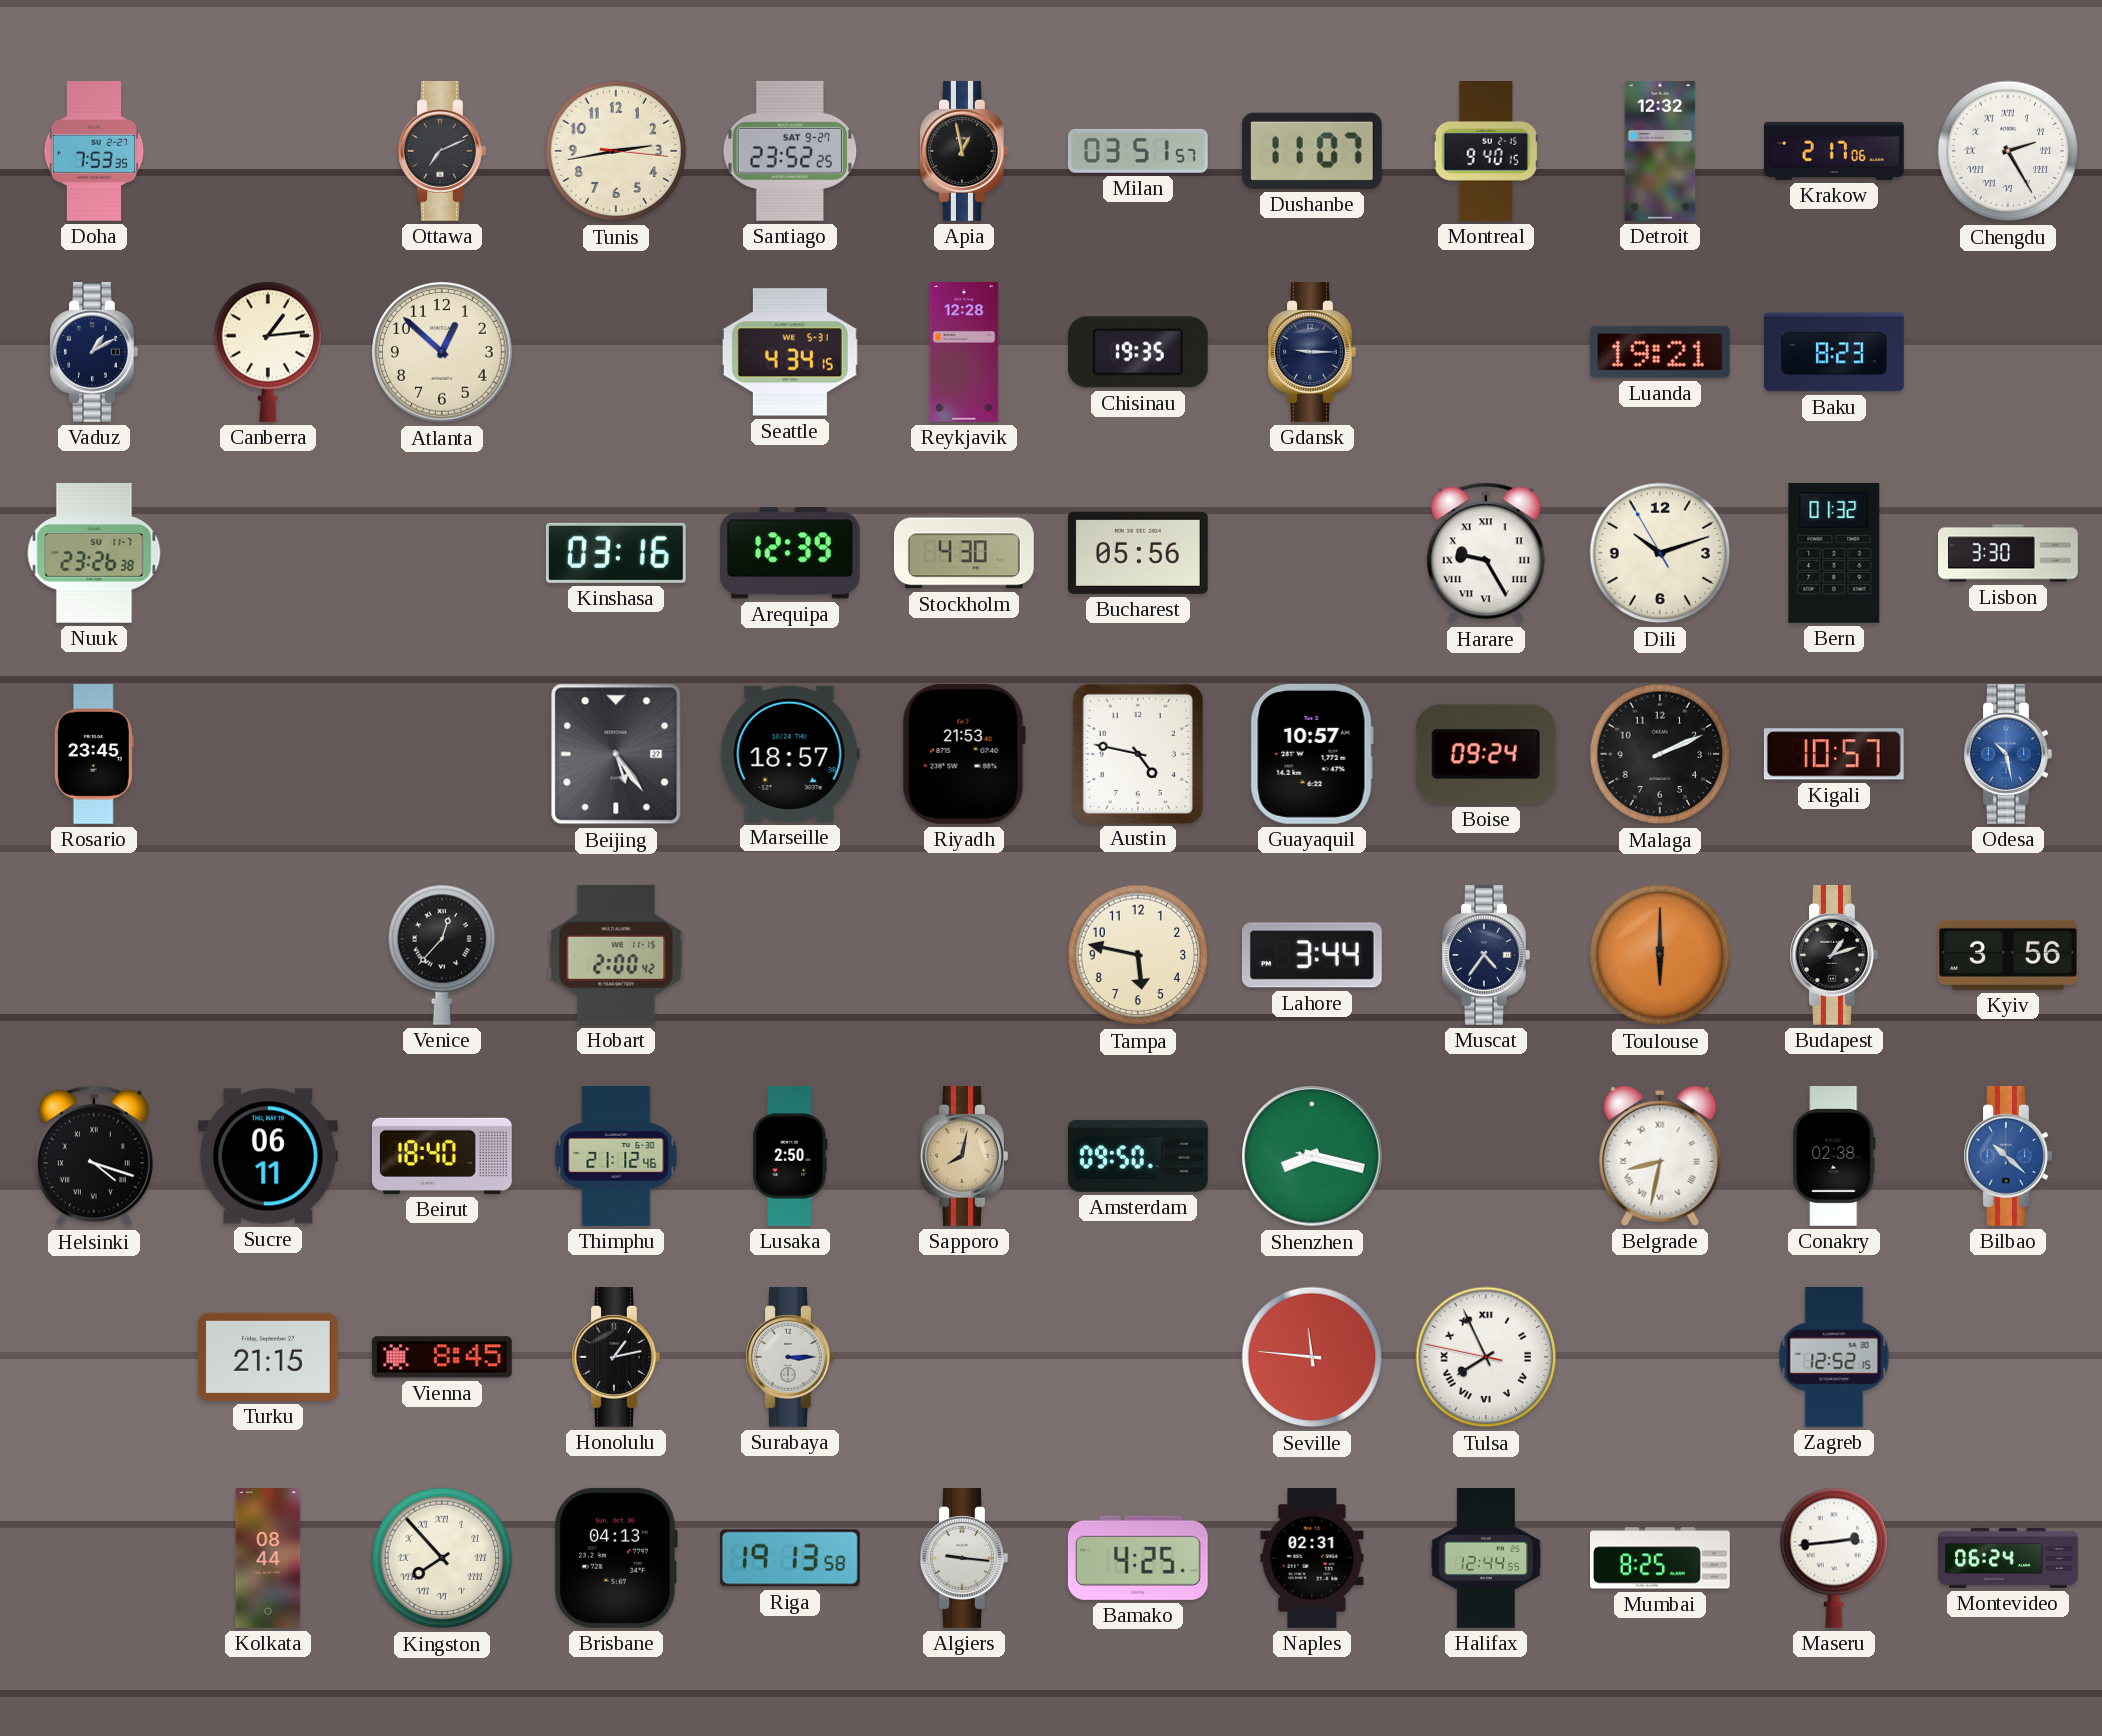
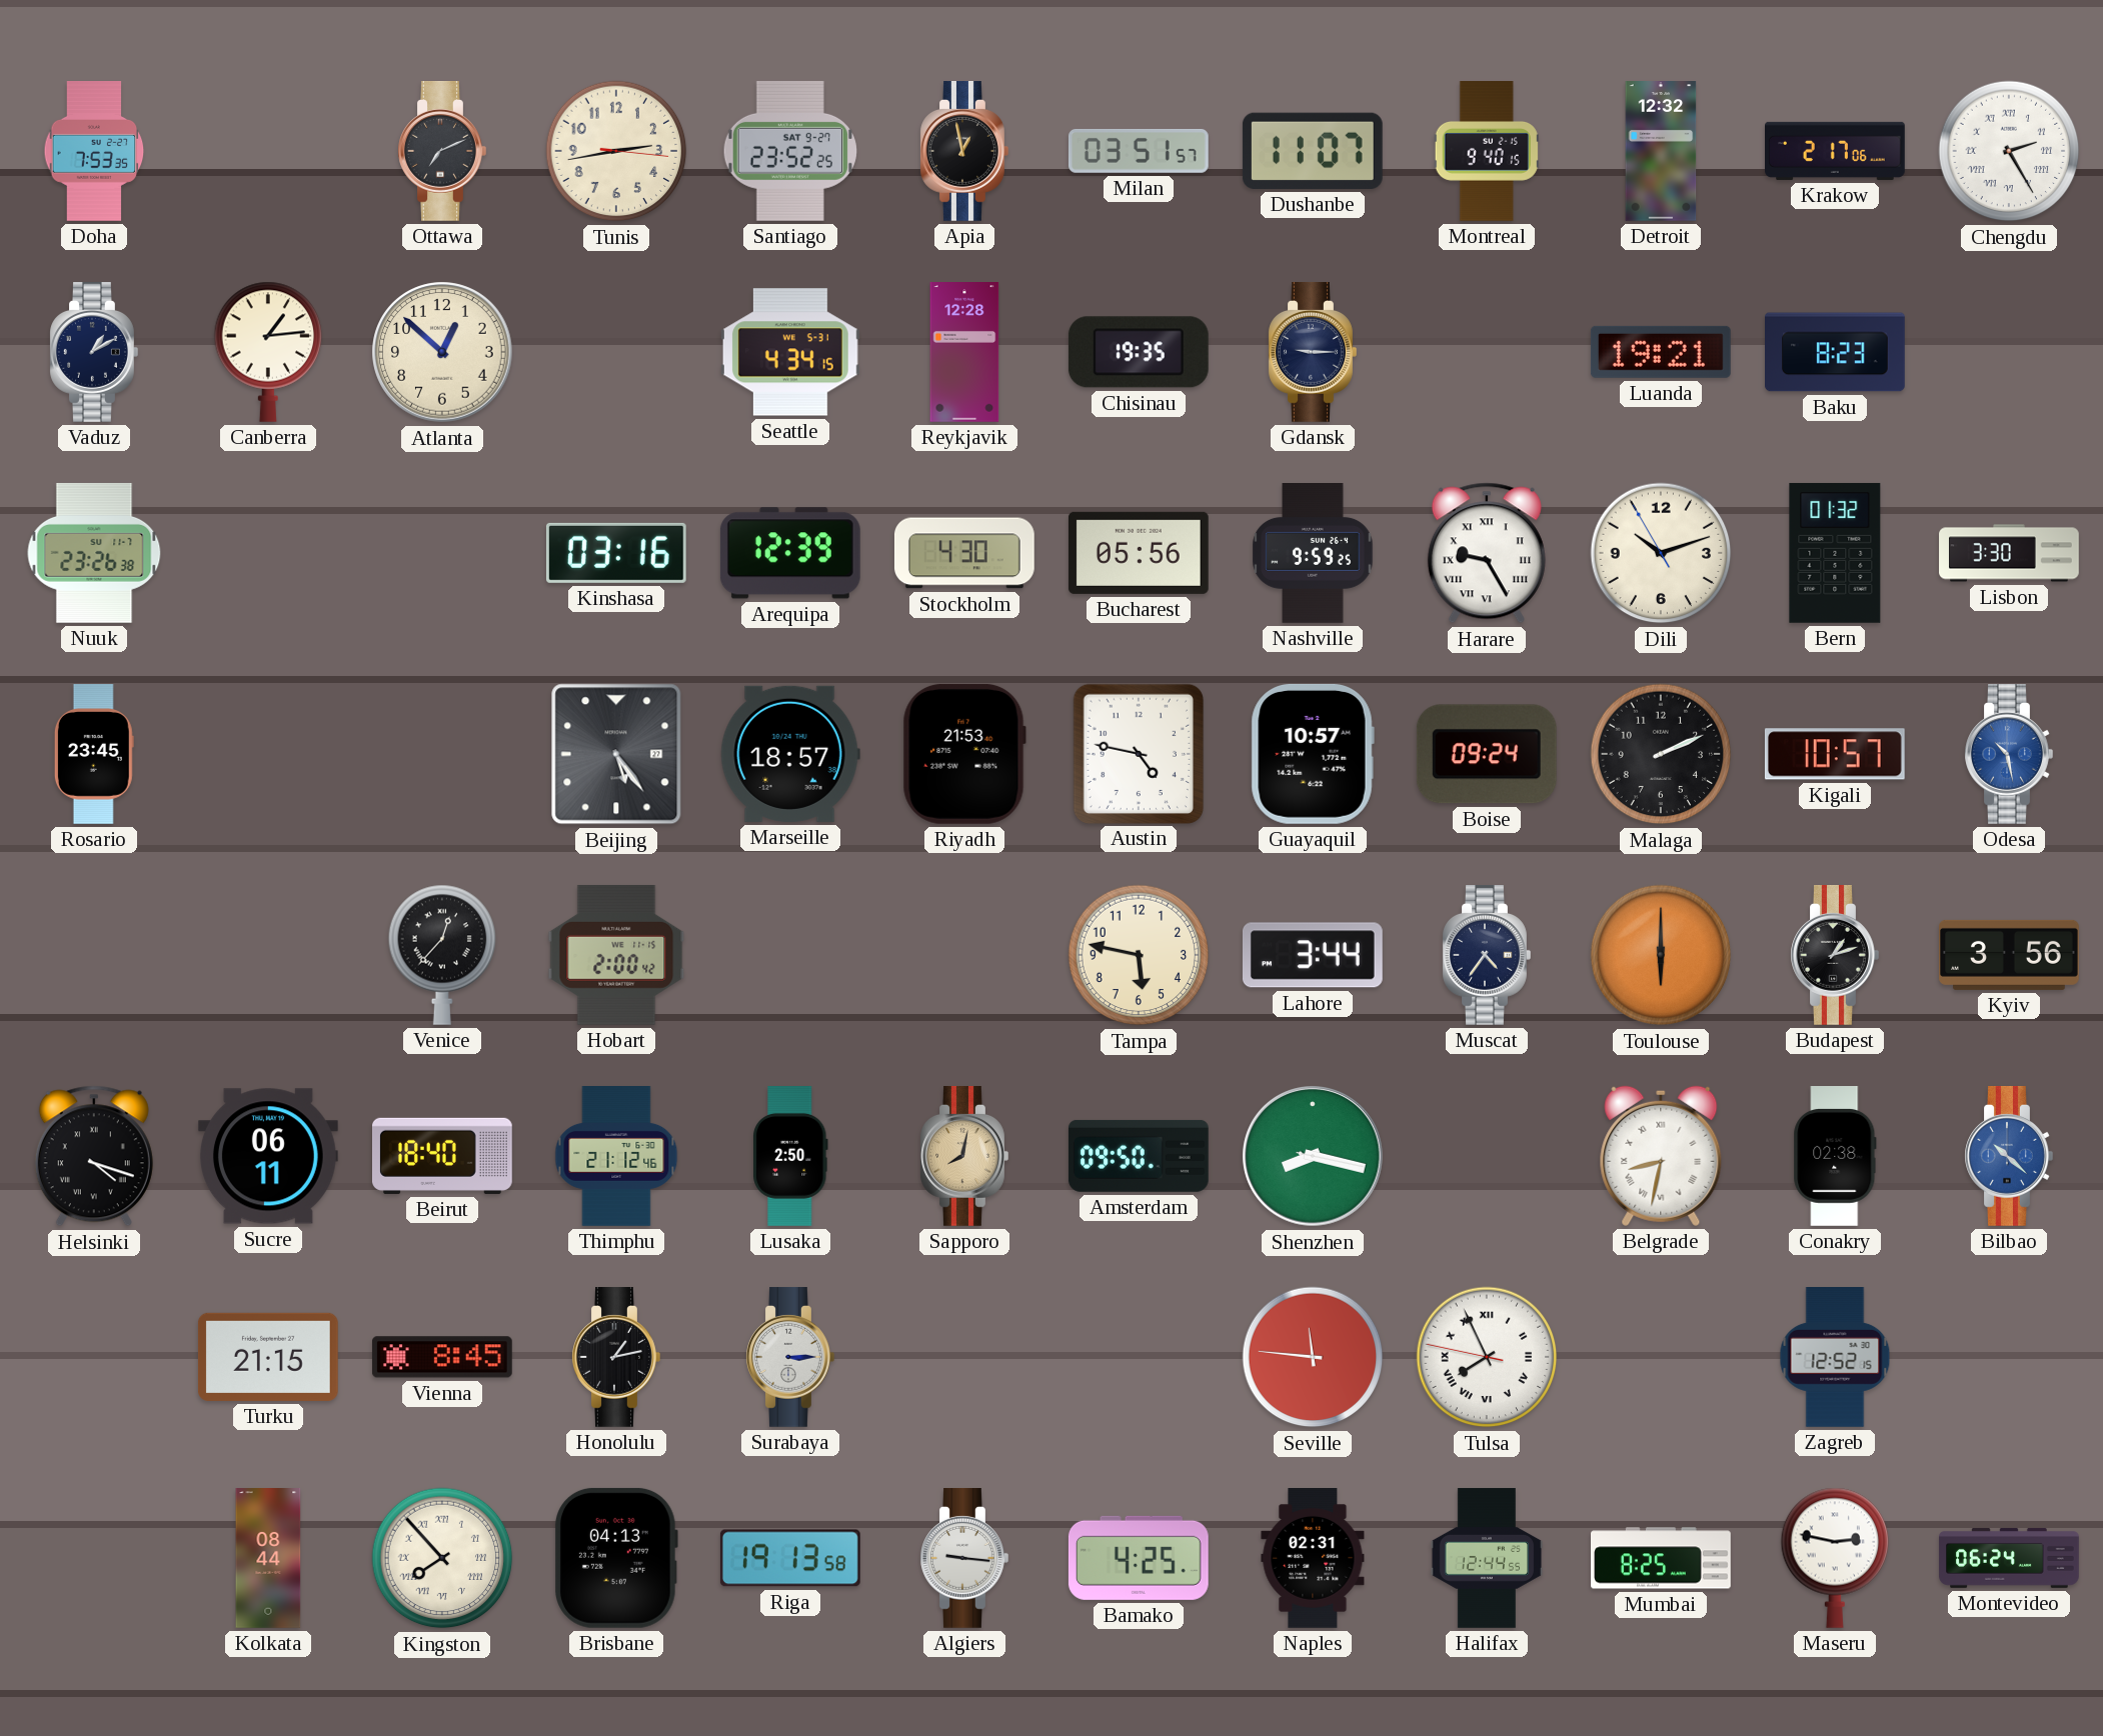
Nashville: none -> 9:59
Maseru: 2:44 -> 2:47
